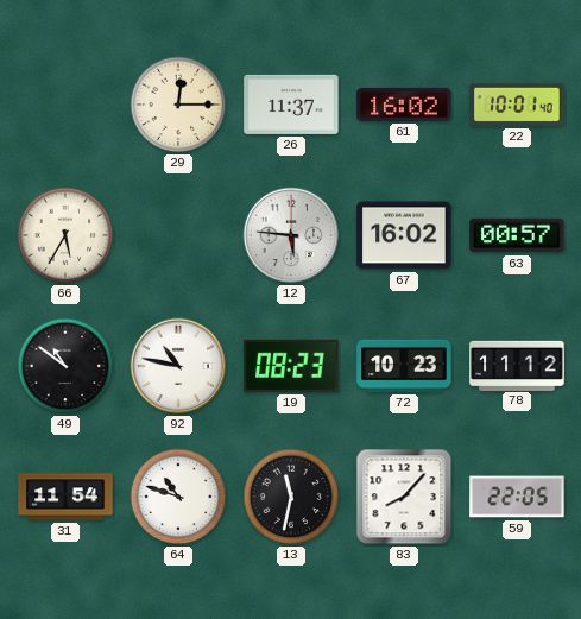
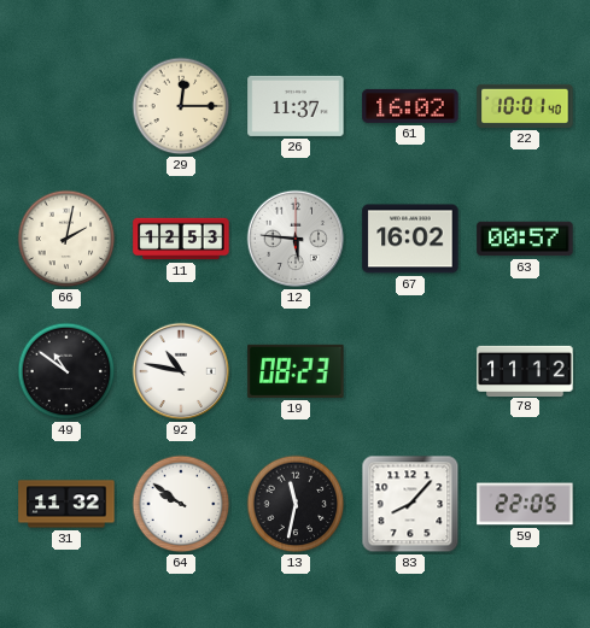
66: 5:35 -> 2:02
11: none -> 12:53
72: 10:23 -> none
31: 11:54 -> 11:32
64: 10:48 -> 9:51
